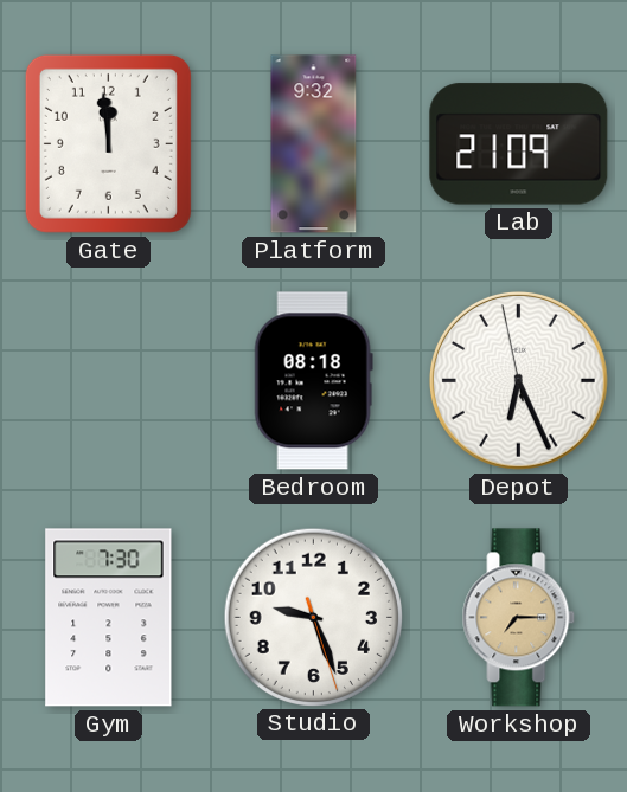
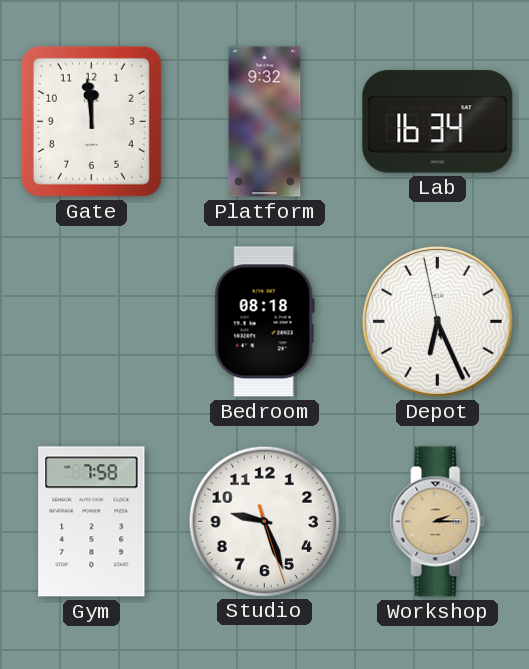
Lab: 21:09 -> 16:34
Gym: 7:30 -> 7:58
Workshop: 7:15 -> 2:15
